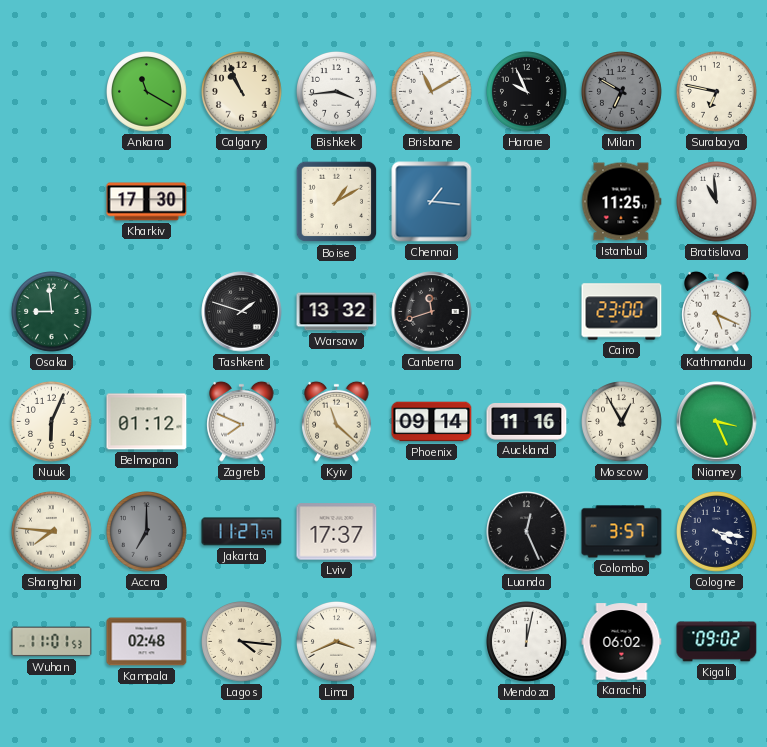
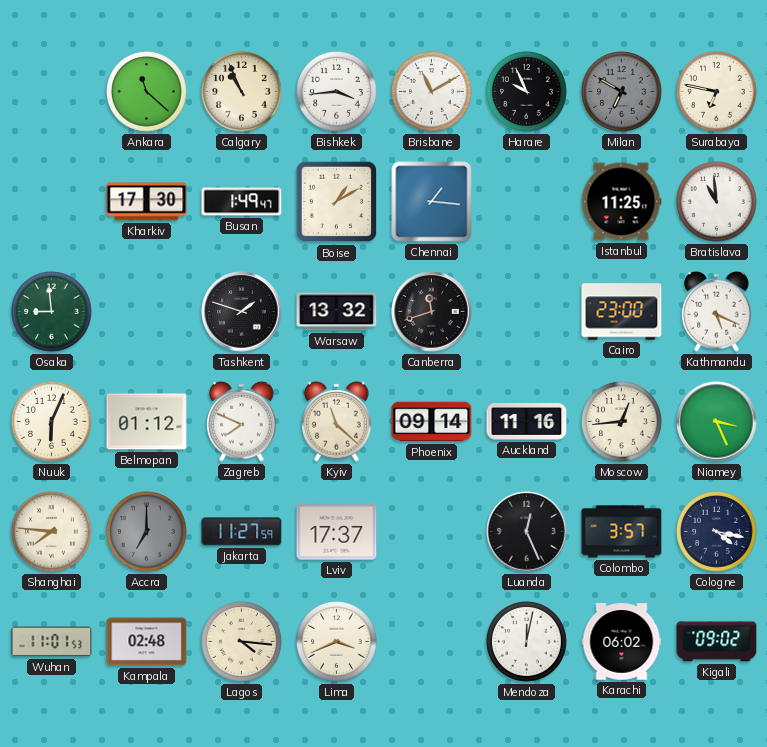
Ankara: 11:20 -> 11:22
Busan: none -> 1:49
Moscow: 12:55 -> 12:44
